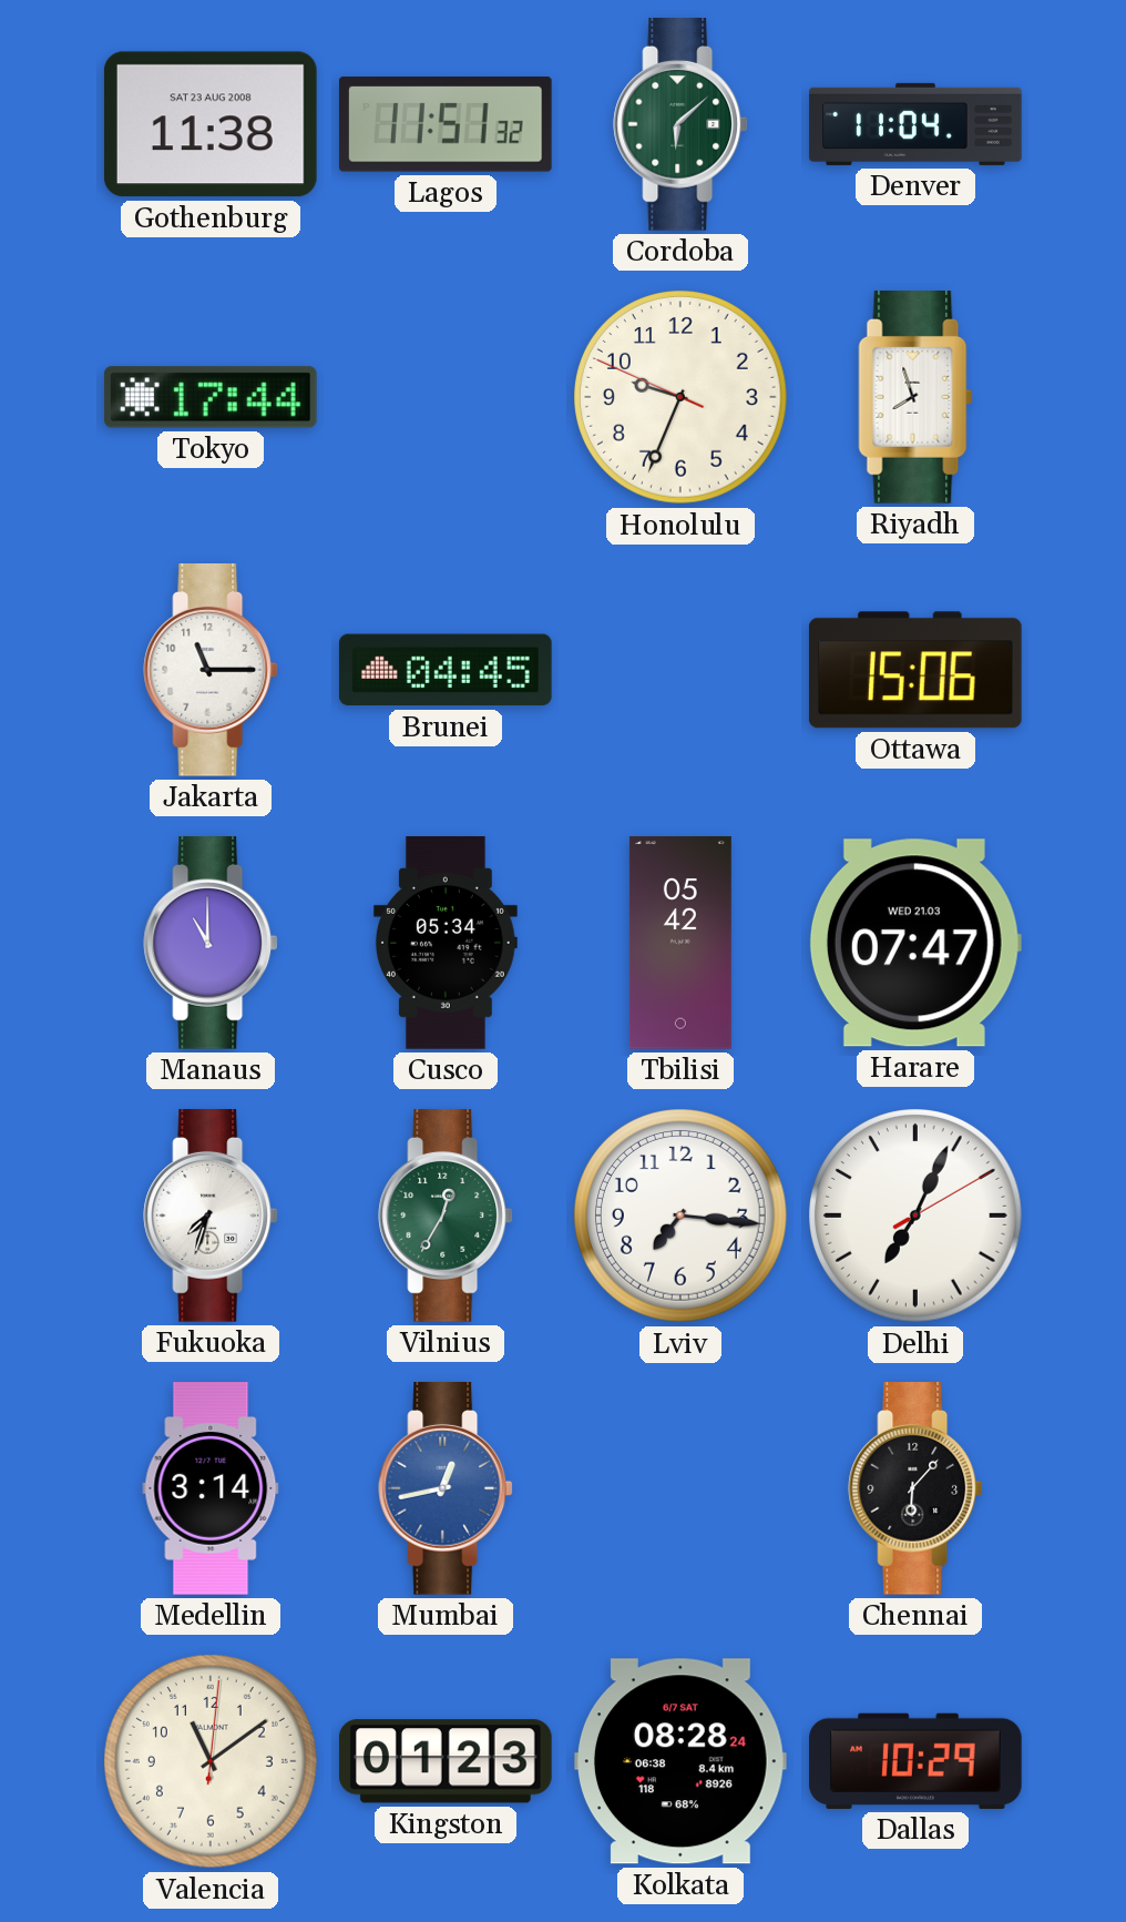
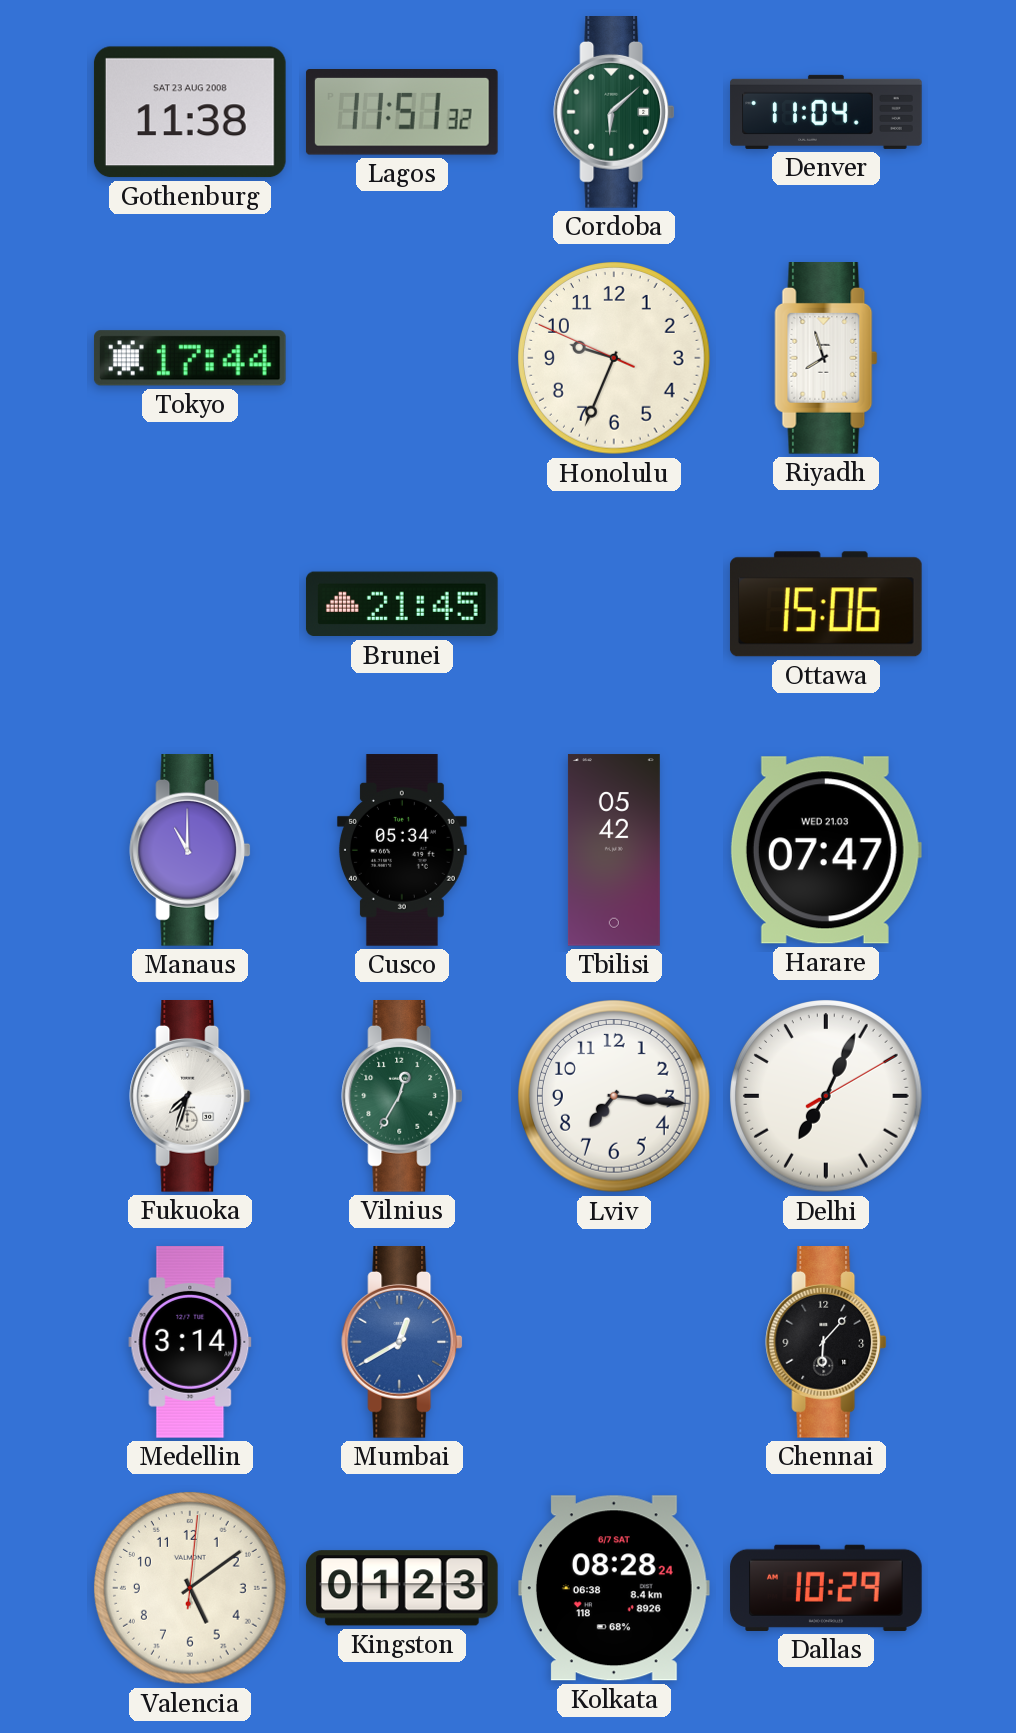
Jakarta: 11:15 -> none
Brunei: 04:45 -> 21:45
Mumbai: 12:43 -> 12:40
Valencia: 11:09 -> 5:09
